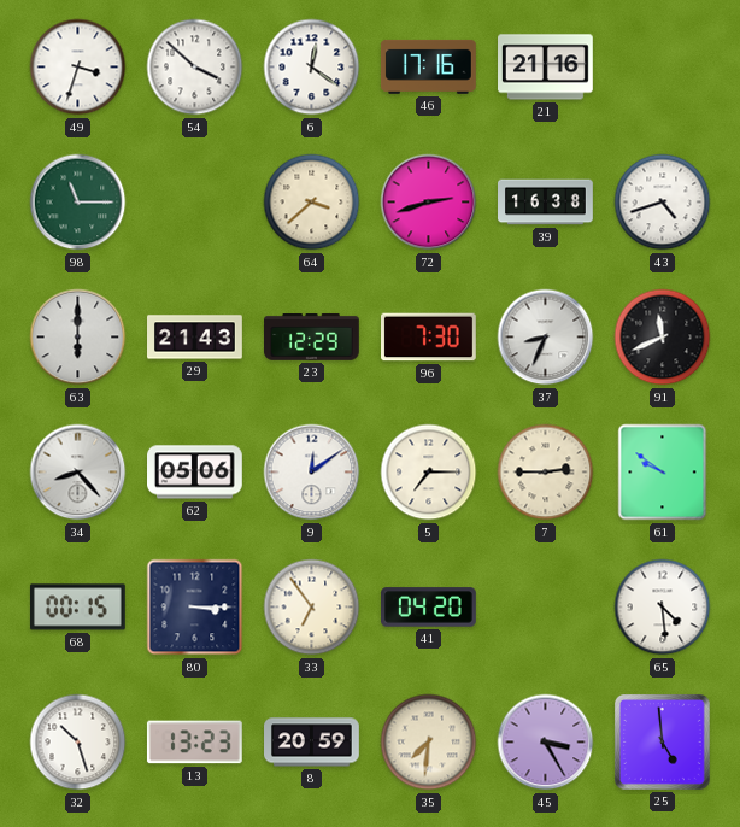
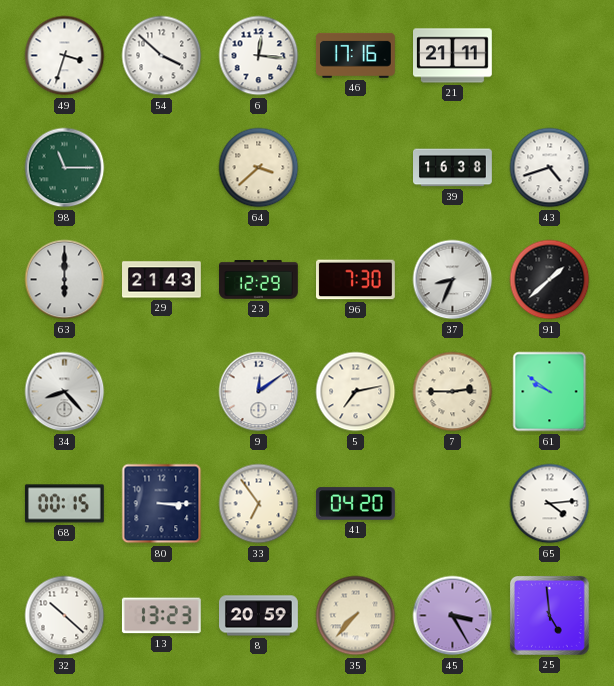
6: 12:21 -> 12:16
21: 21:16 -> 21:11
72: 2:42 -> none
91: 11:41 -> 1:38
62: 05:06 -> none
5: 7:15 -> 7:13
65: 4:29 -> 4:14
32: 10:27 -> 10:22
35: 7:31 -> 7:37
